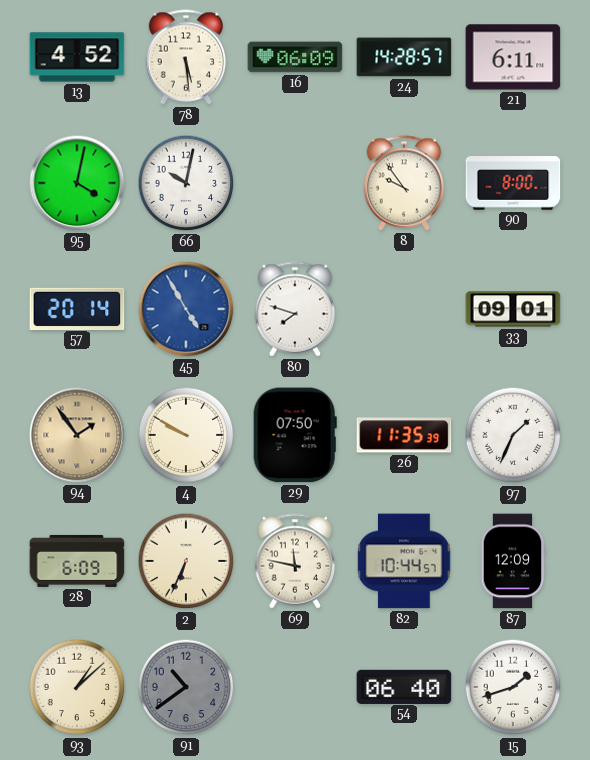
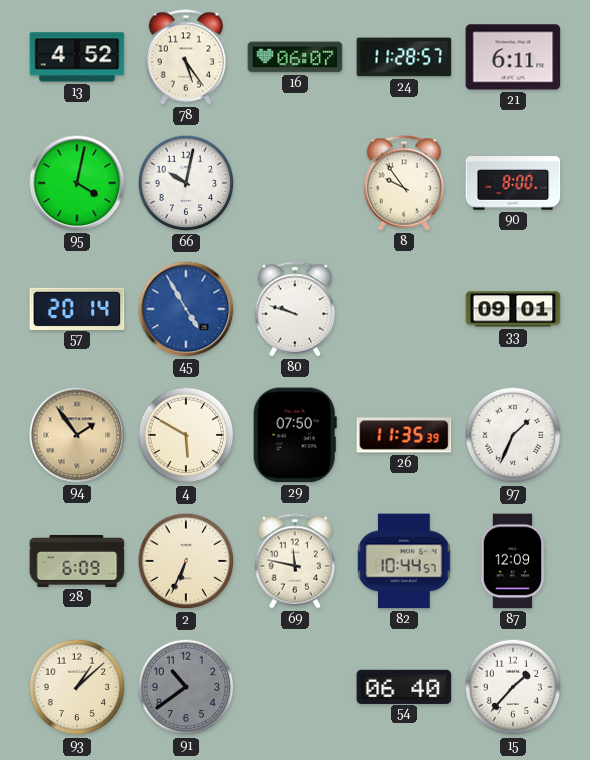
78: 5:29 -> 5:24
16: 06:09 -> 06:07
24: 14:28 -> 11:28
80: 7:48 -> 9:48
4: 9:50 -> 5:50
15: 1:42 -> 1:37
